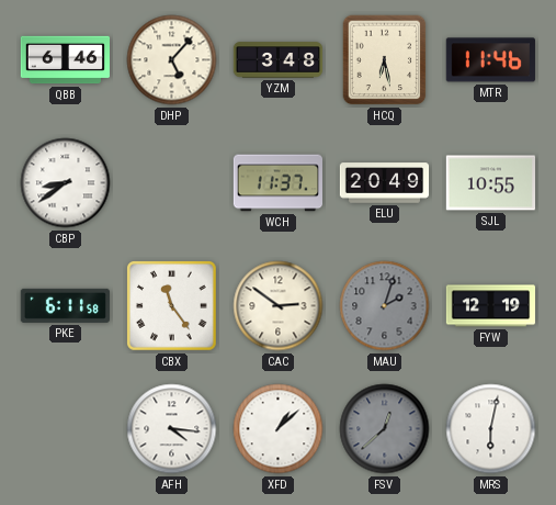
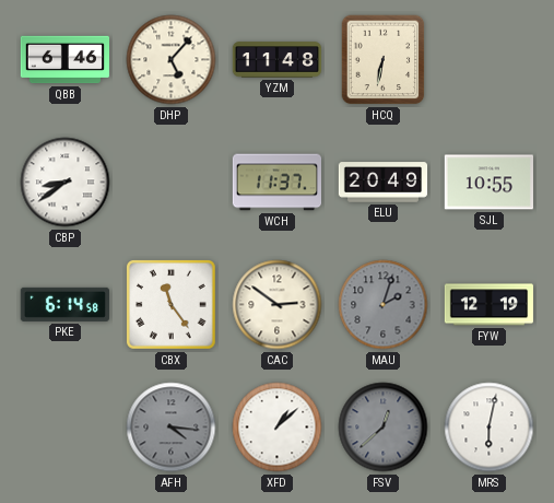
YZM: 3:48 -> 11:48
HCQ: 6:28 -> 6:32
MTR: 11:46 -> none
PKE: 6:11 -> 6:14
AFH dial: white -> grey
